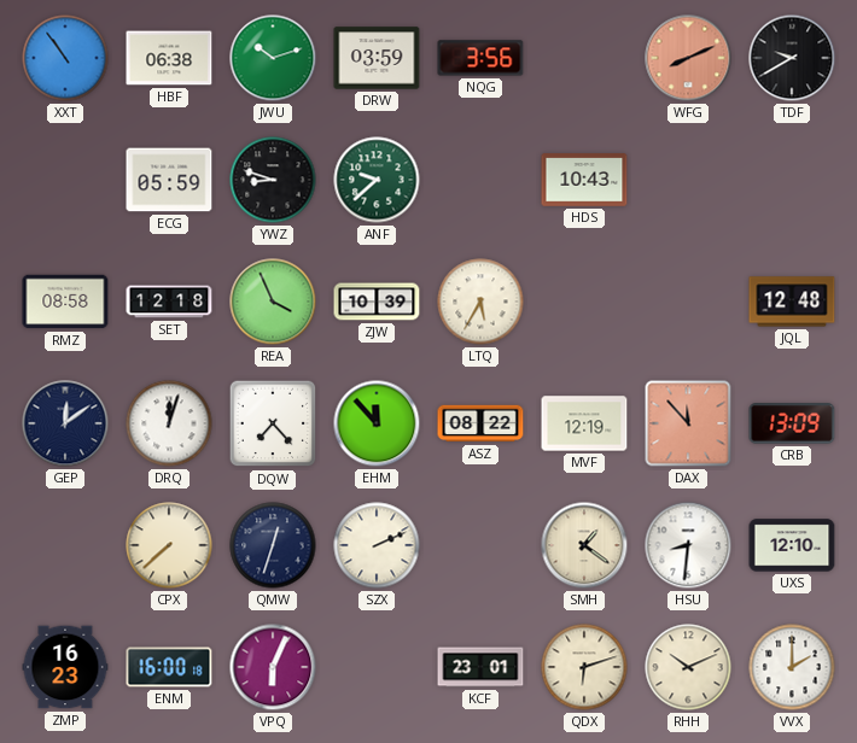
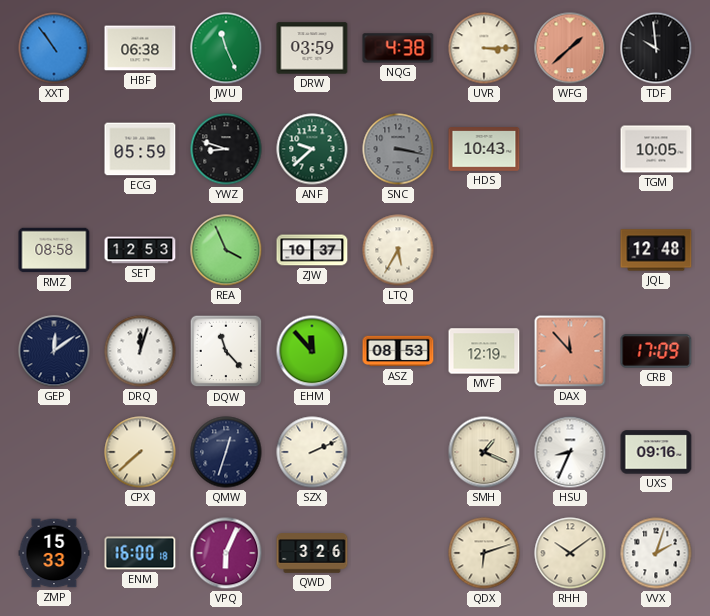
JWU: 10:12 -> 11:26
NQG: 3:56 -> 4:38
UVR: none -> 3:15
WFG: 8:11 -> 1:38
TDF: 9:40 -> 9:59
SNC: none -> 3:17
TGM: none -> 10:05
SET: 12:18 -> 12:53
ZJW: 10:39 -> 10:37
DQW: 7:23 -> 11:23
ASZ: 08:22 -> 08:53
CRB: 13:09 -> 17:09
SMH: 1:21 -> 1:19
HSU: 8:31 -> 8:34
UXS: 12:10 -> 09:16
ZMP: 16:23 -> 15:33
QWD: none -> 3:26
KCF: 23:01 -> none
RHH: 10:11 -> 10:09
VVX: 2:00 -> 2:03
